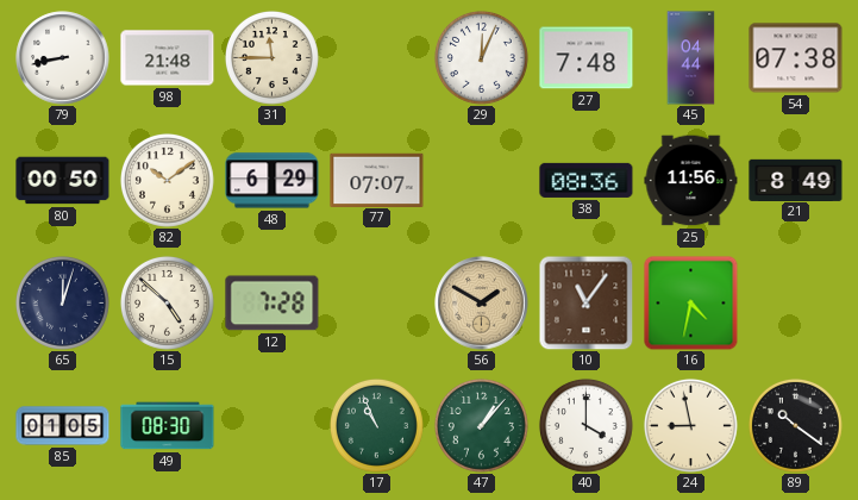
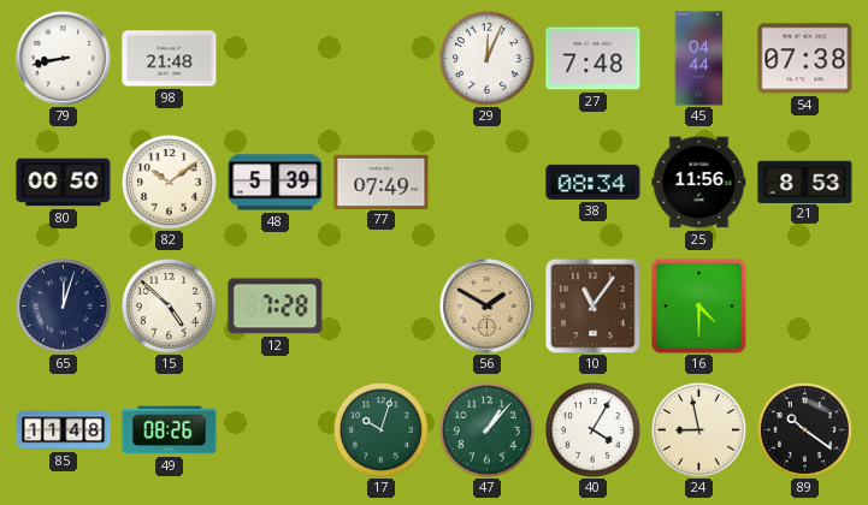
31: 11:45 -> none
48: 6:29 -> 5:39
77: 07:07 -> 07:49
38: 08:36 -> 08:34
21: 8:49 -> 8:53
16: 4:32 -> 4:30
85: 01:05 -> 11:48
49: 08:30 -> 08:26
17: 10:56 -> 10:03
40: 4:00 -> 4:05
